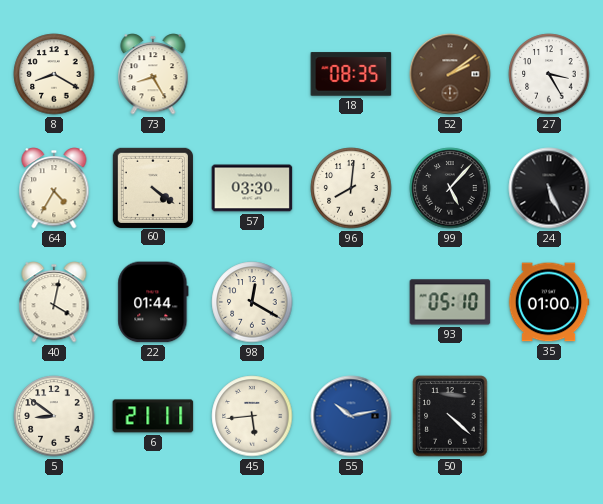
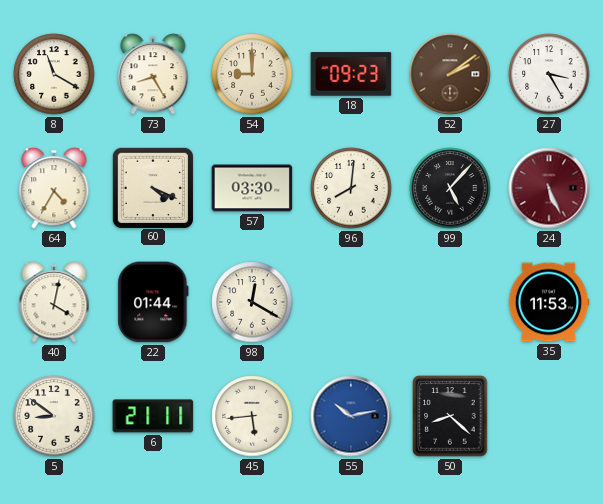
8: 8:20 -> 11:20
54: none -> 9:00
18: 08:35 -> 09:23
60: 4:21 -> 4:19
24 dial: black -> burgundy
93: 05:10 -> none
35: 01:00 -> 11:53
50: 4:22 -> 8:22
